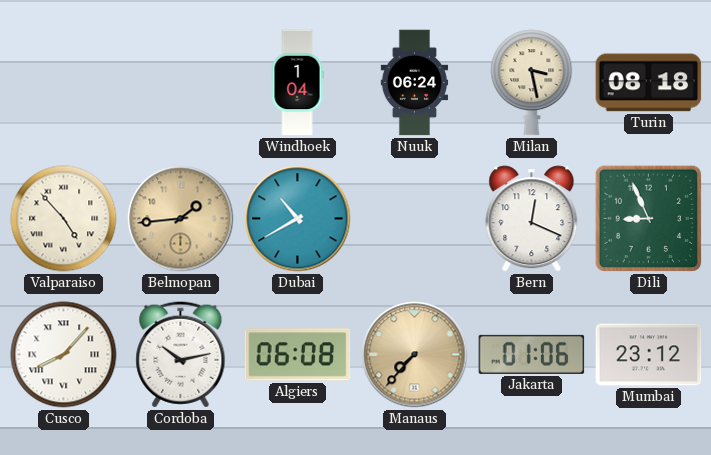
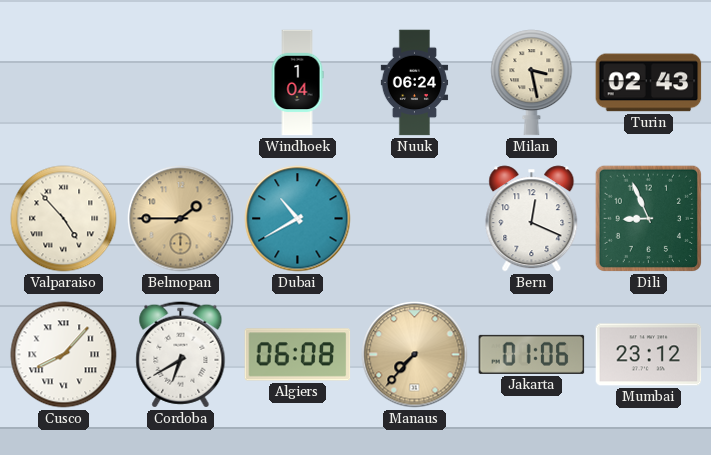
Turin: 08:18 -> 02:43
Belmopan: 1:44 -> 1:45
Cordoba: 10:13 -> 6:40
